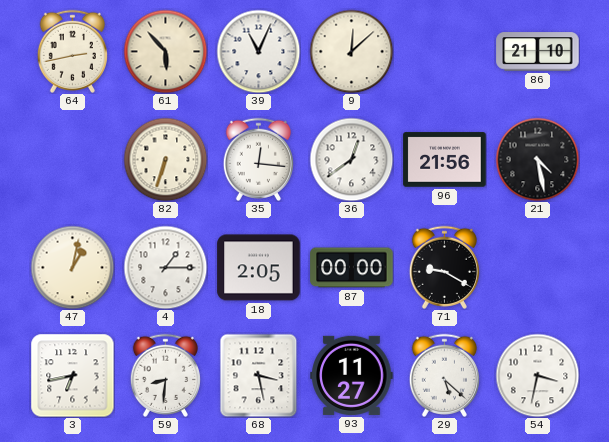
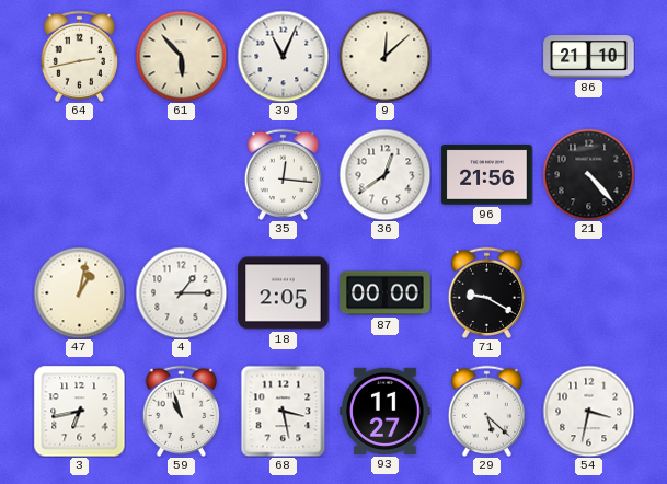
82: 6:33 -> none
21: 4:28 -> 4:23
59: 8:31 -> 10:57
